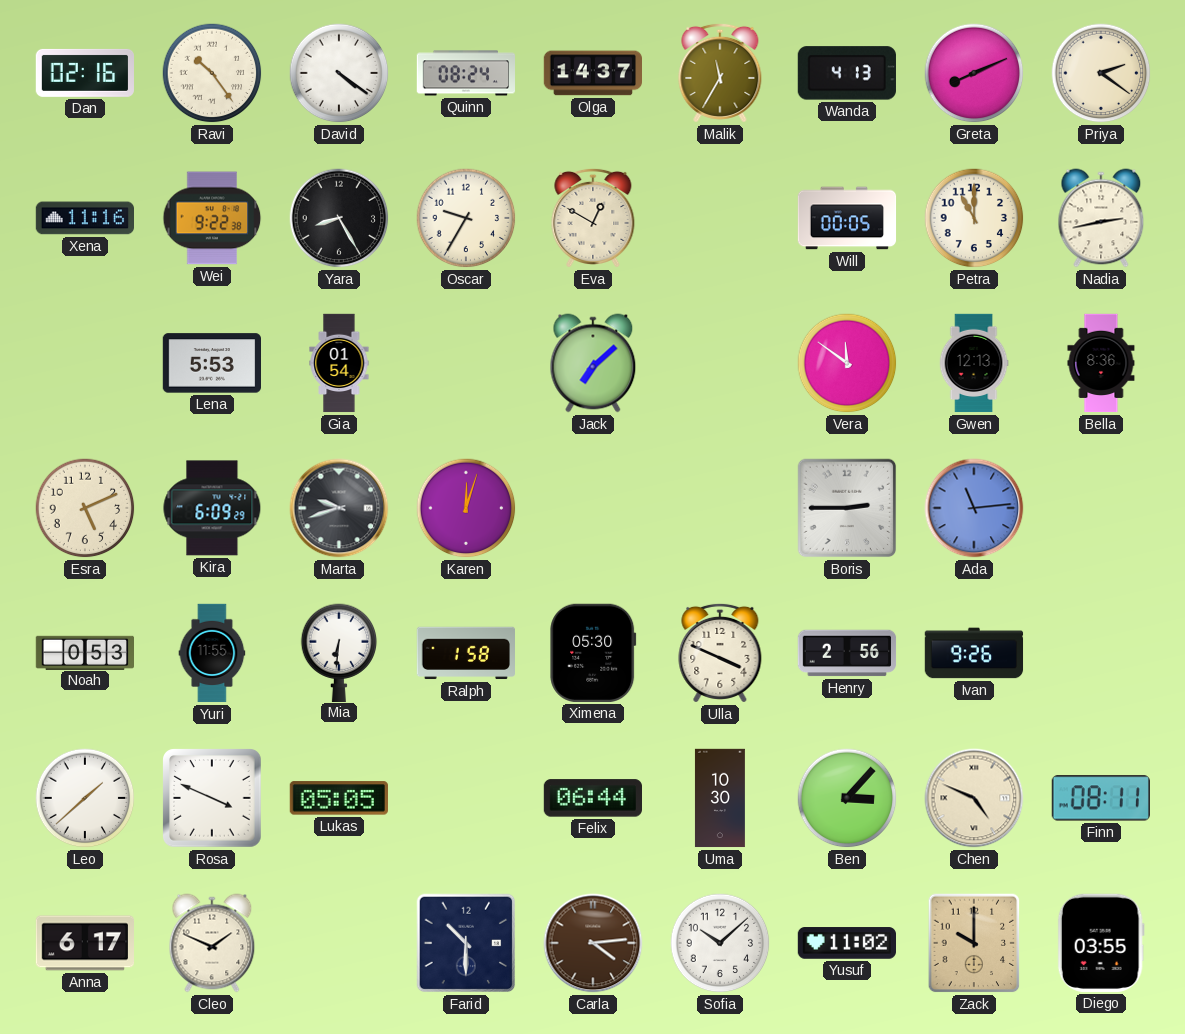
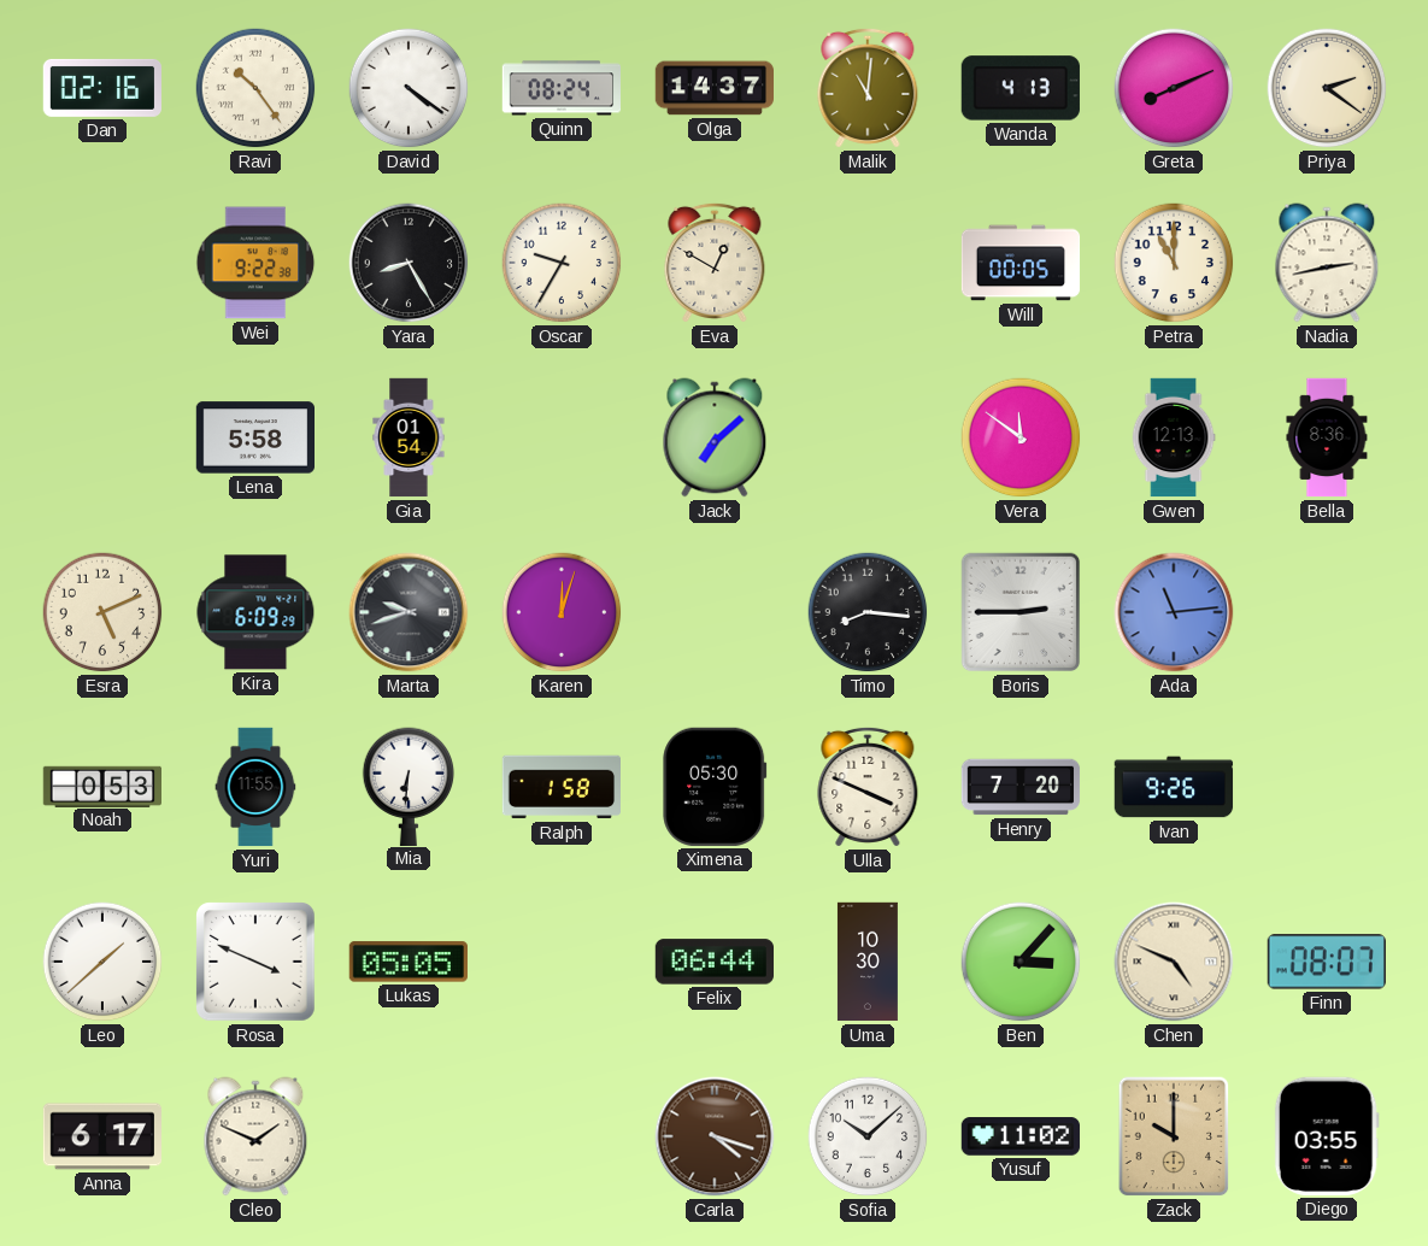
Malik: 11:35 -> 11:01
Xena: 11:16 -> none
Lena: 5:53 -> 5:58
Timo: none -> 8:16
Henry: 2:56 -> 7:20
Finn: 08:11 -> 08:07
Farid: 10:30 -> none
Carla: 4:14 -> 4:18
